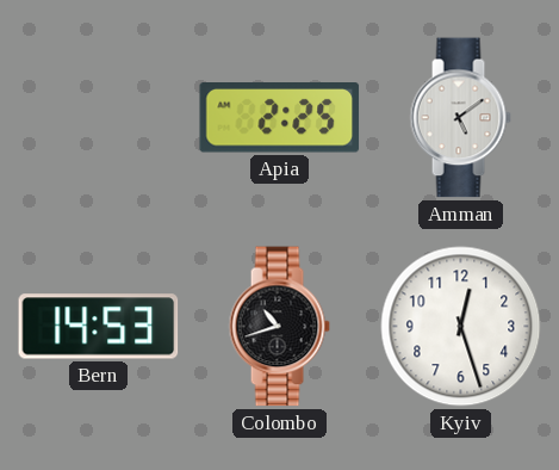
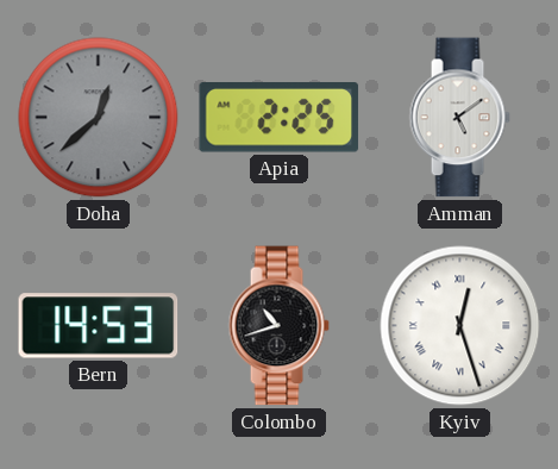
Doha: none -> 12:38
Kyiv numerals: Arabic -> Roman
